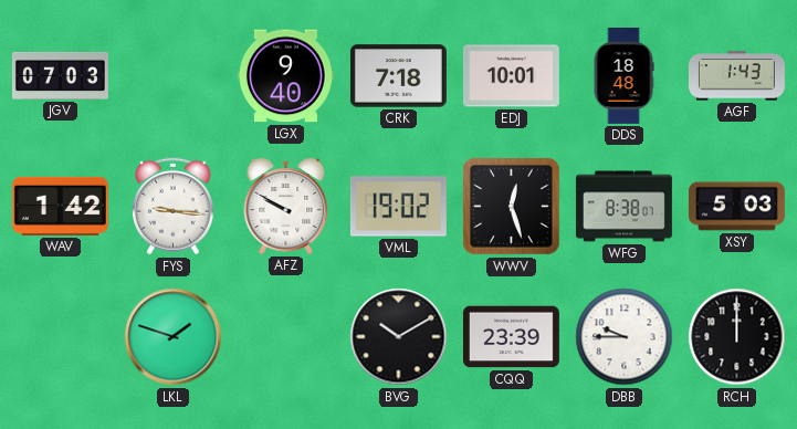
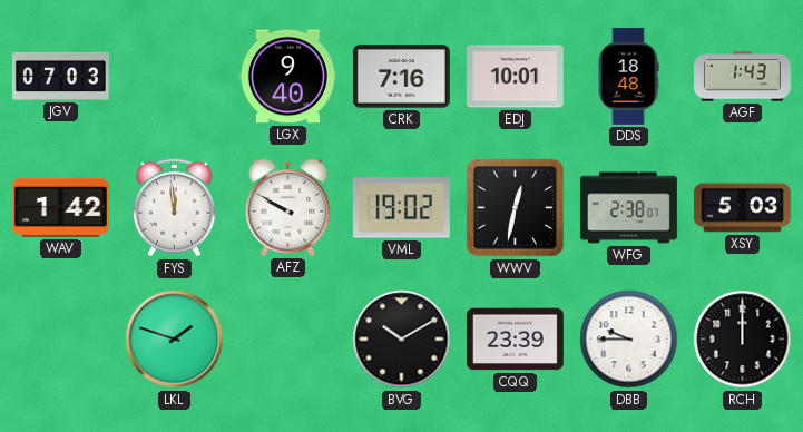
CRK: 7:18 -> 7:16
FYS: 9:16 -> 11:59
WWV: 12:27 -> 12:32
WFG: 8:38 -> 2:38
